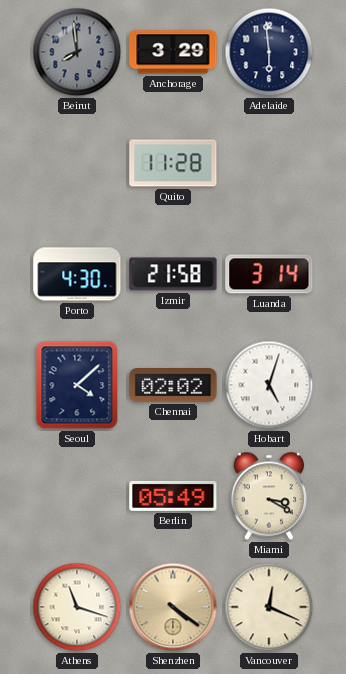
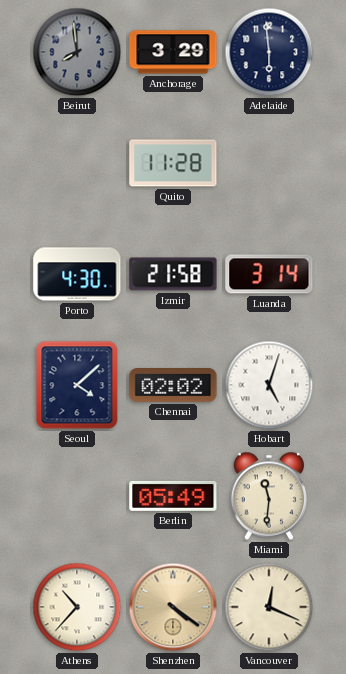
Miami: 3:20 -> 11:31
Athens: 11:18 -> 10:37
